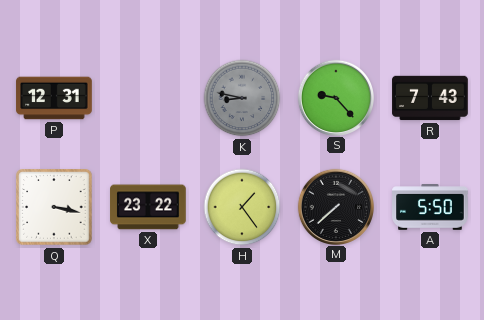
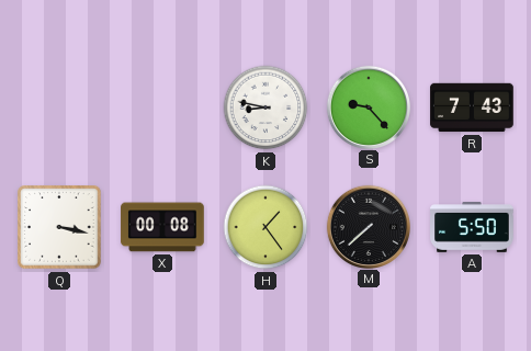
P: 12:31 -> none
K dial: grey -> white
X: 23:22 -> 00:08
